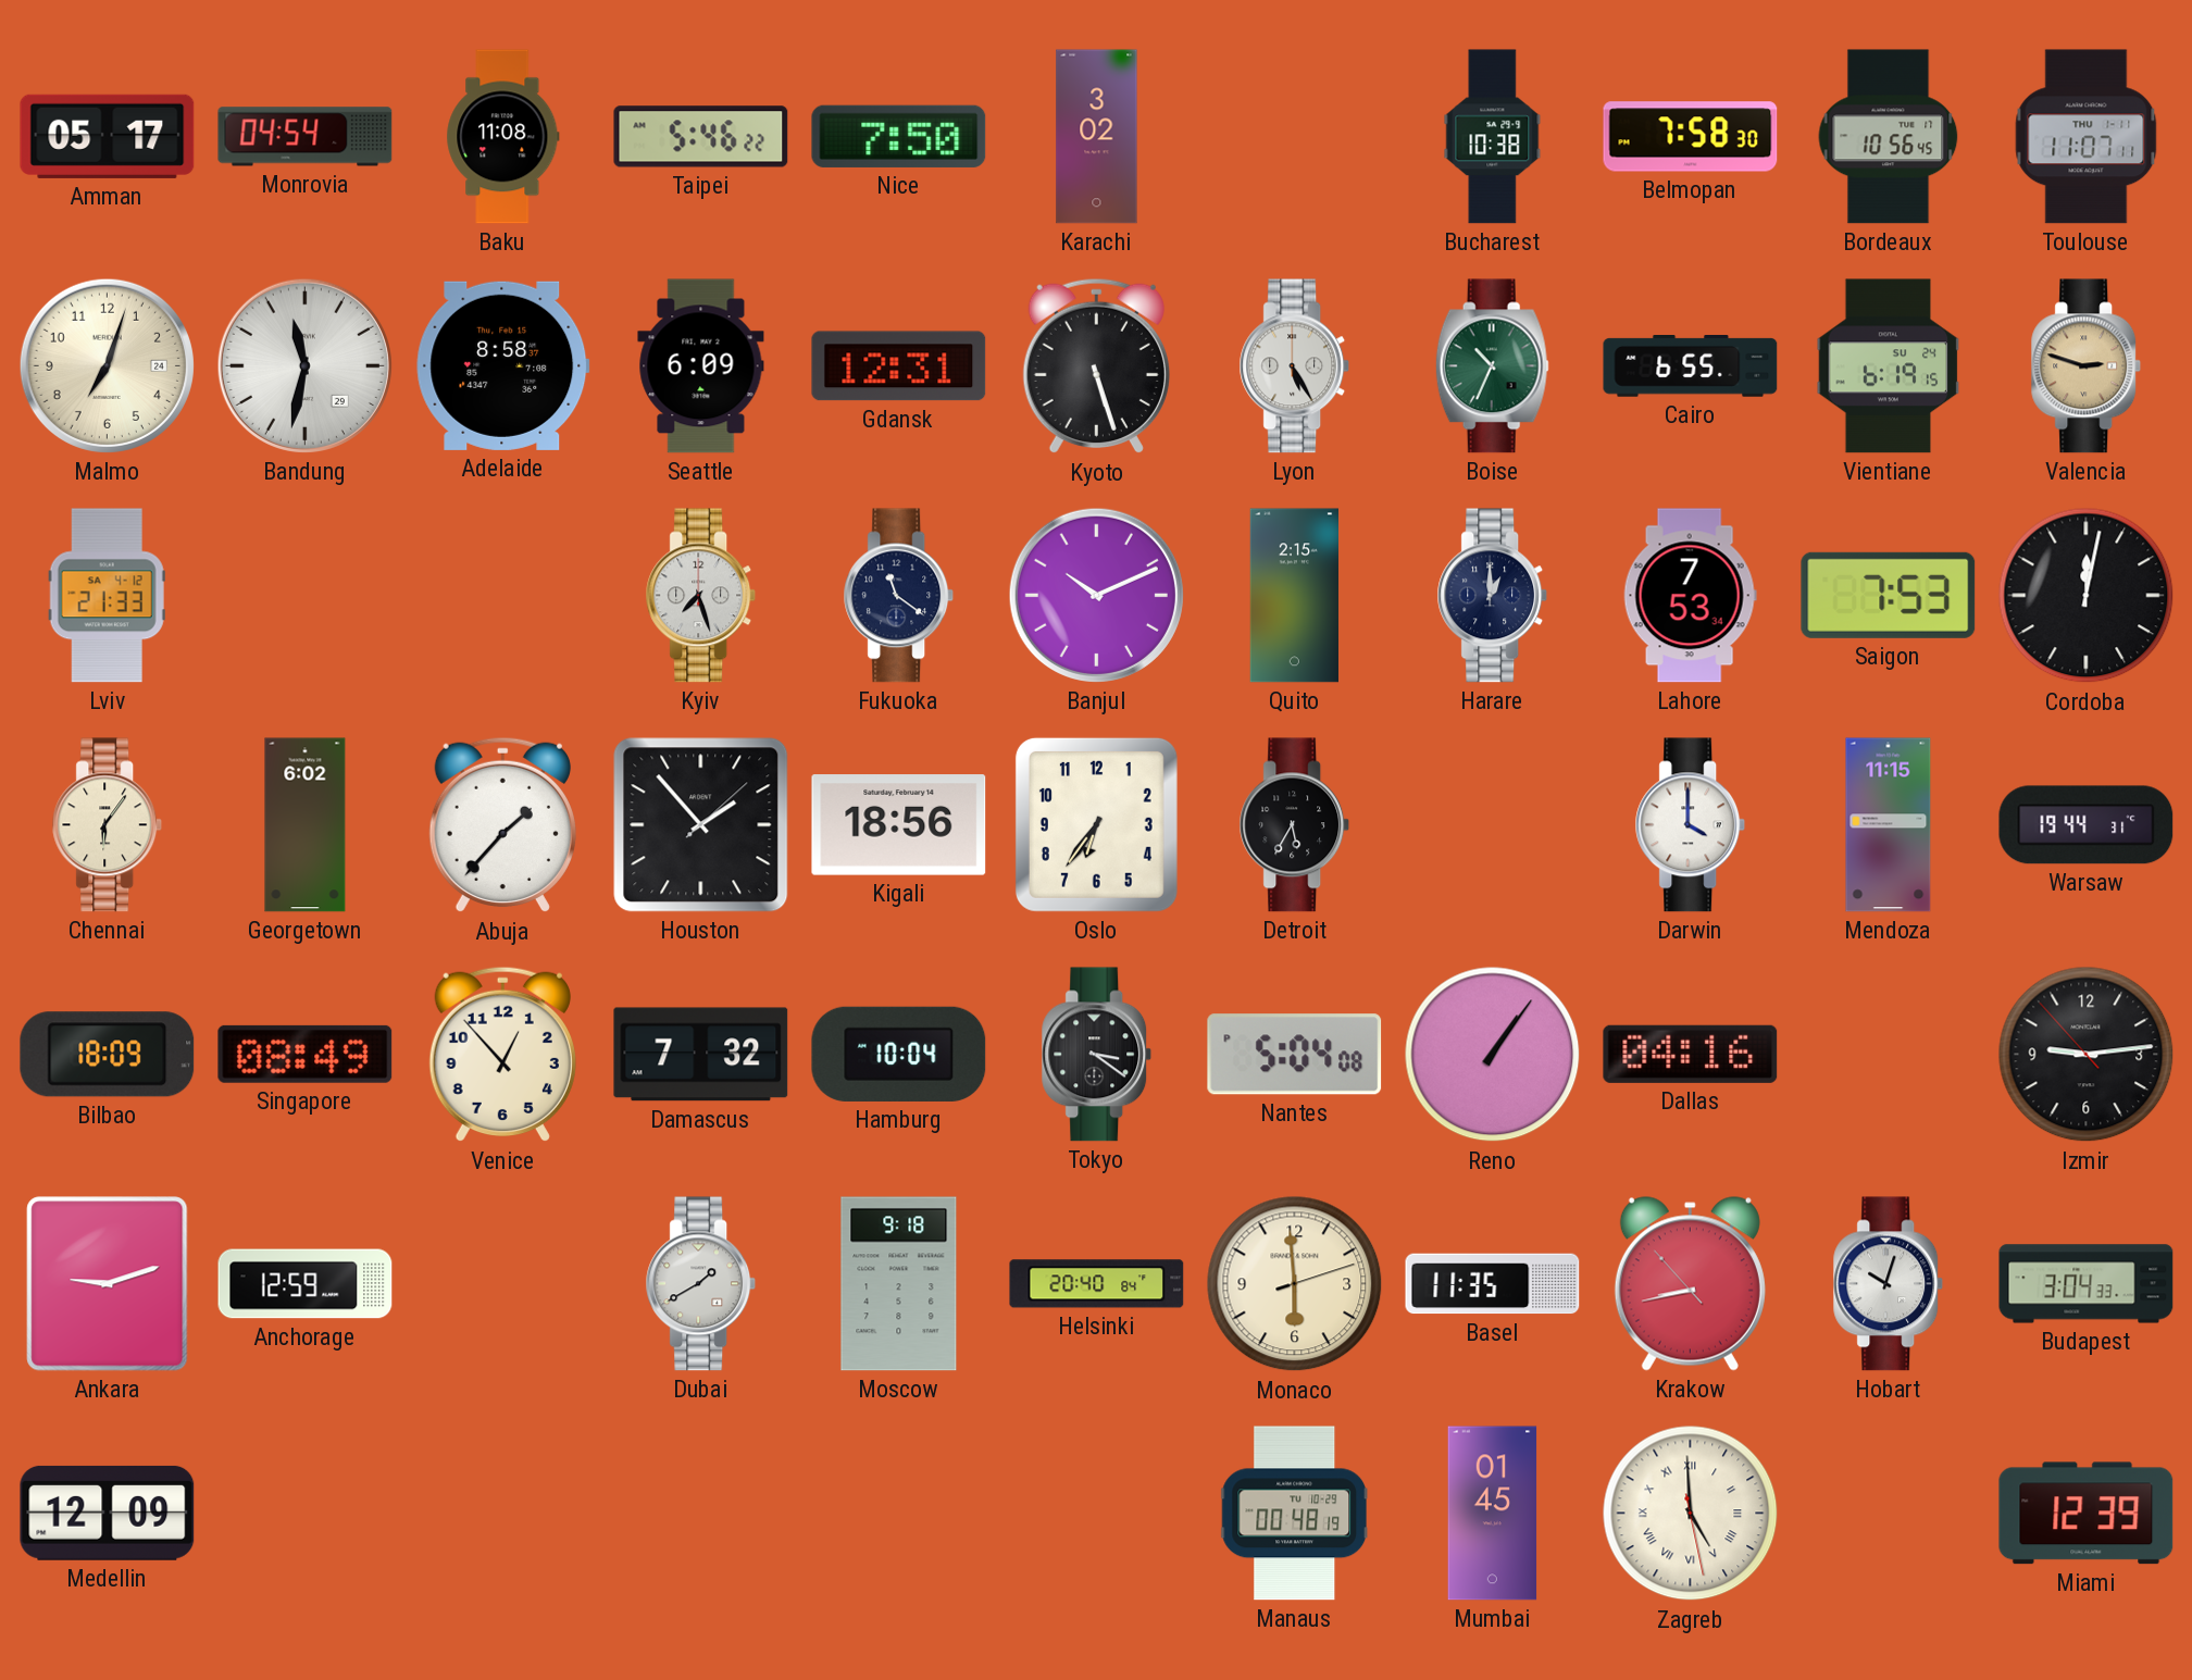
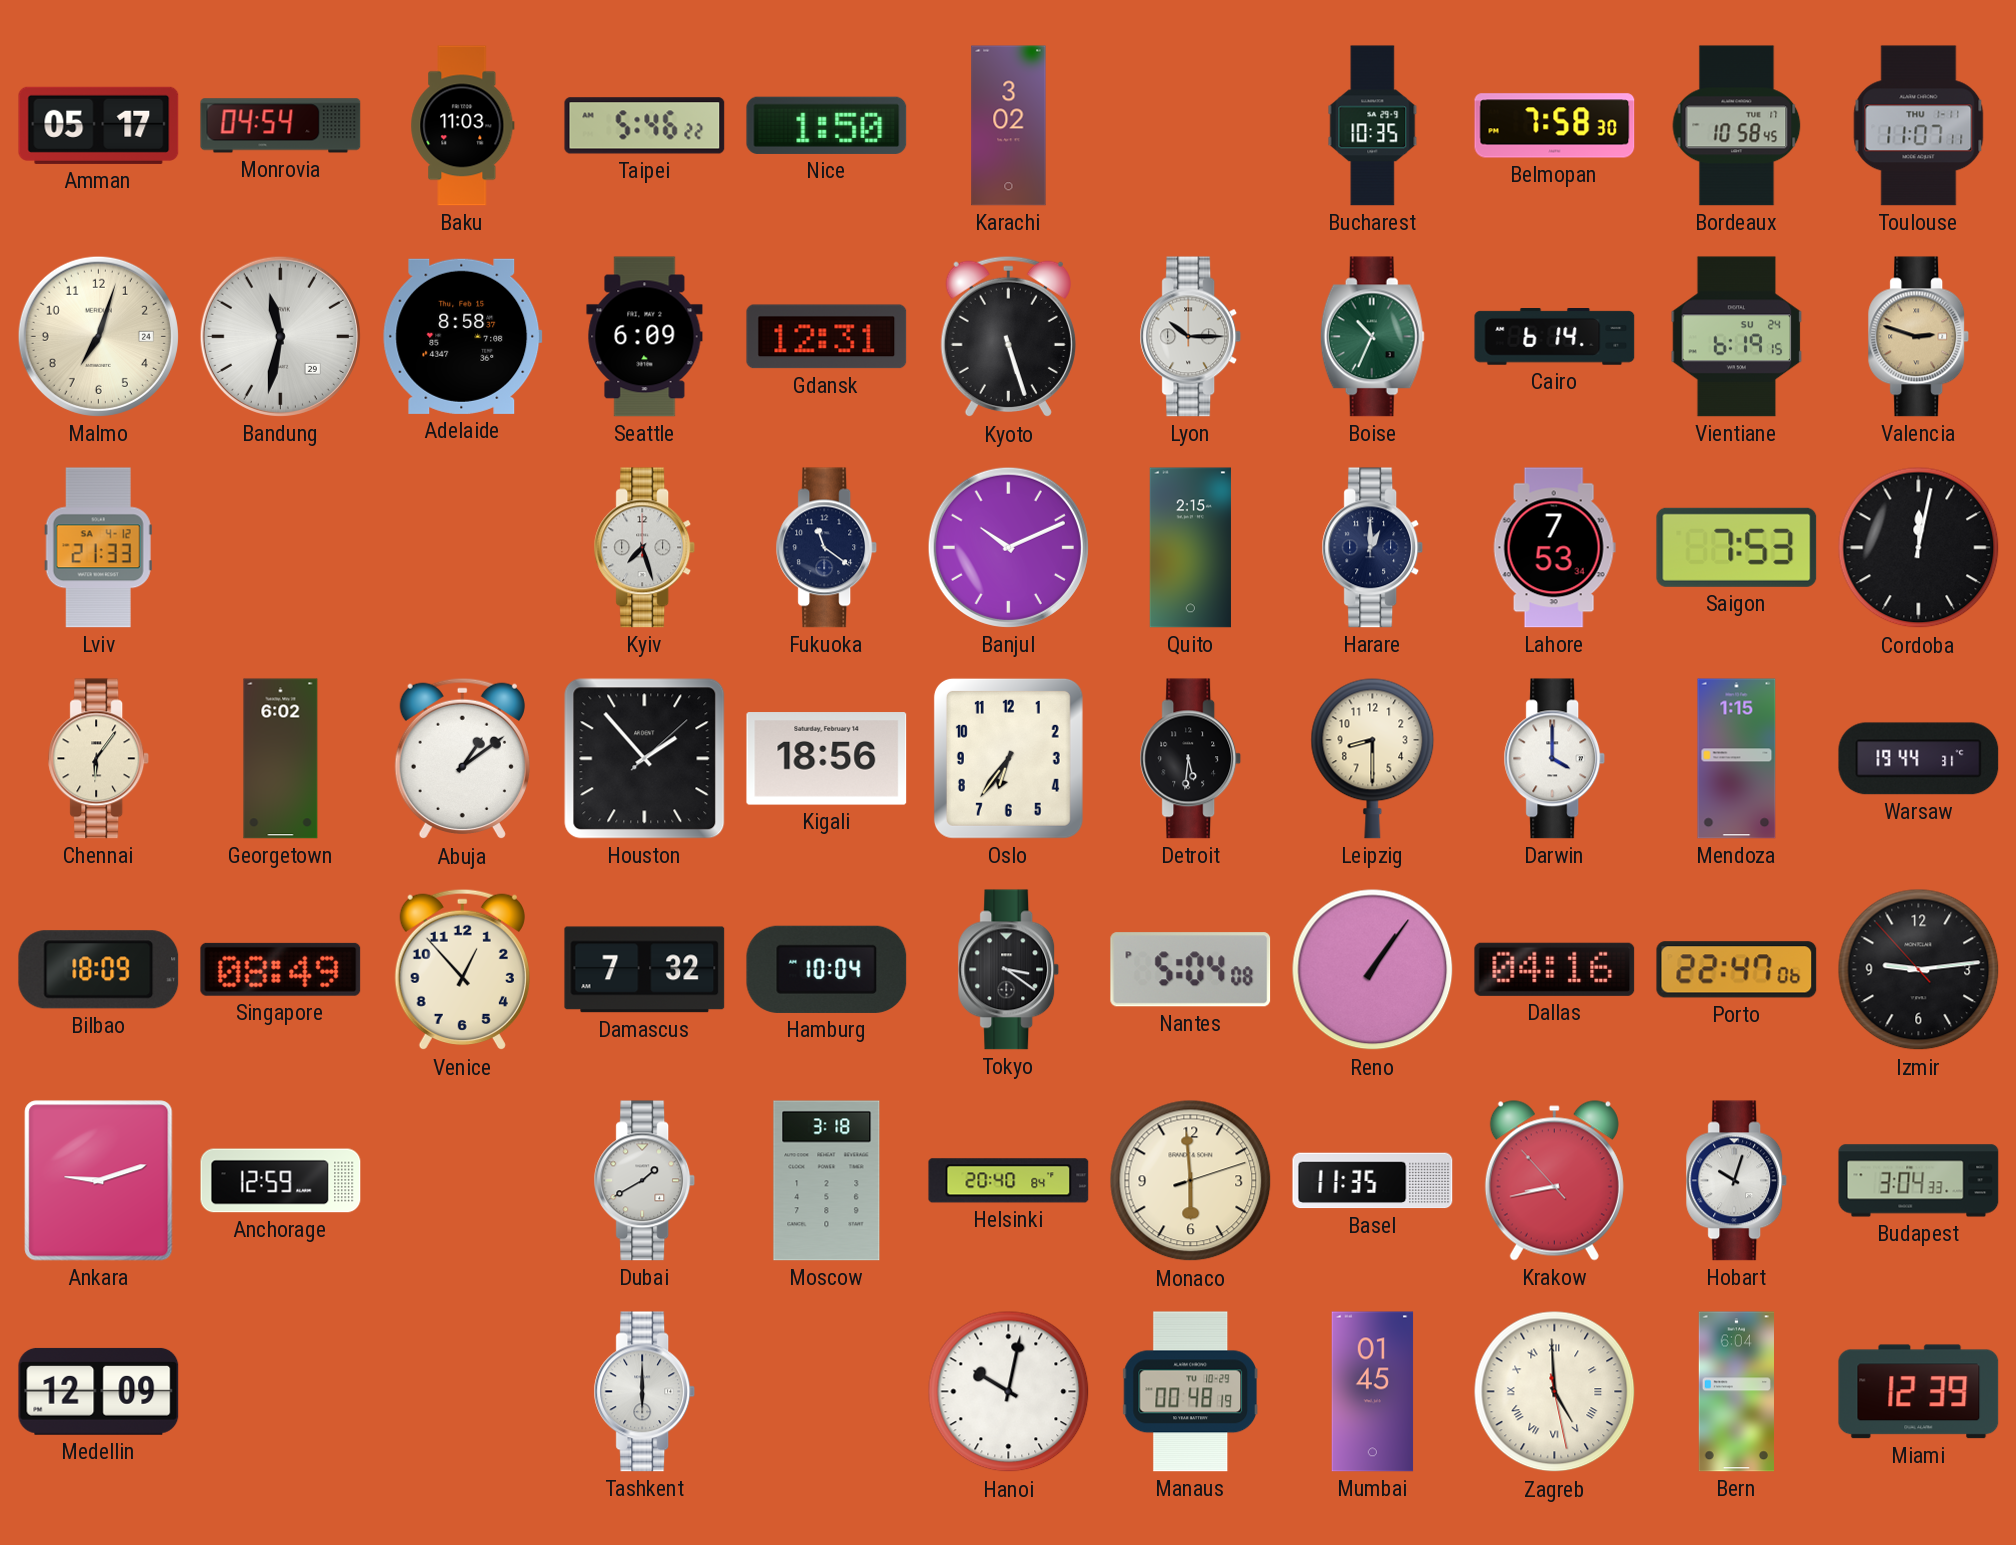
Baku: 11:08 -> 11:03
Nice: 7:50 -> 1:50
Bucharest: 10:38 -> 10:35
Bordeaux: 10:56 -> 10:58
Lyon: 5:25 -> 10:15
Cairo: 6:55 -> 6:14
Abuja: 1:37 -> 1:09
Detroit: 5:35 -> 5:31
Leipzig: none -> 8:30
Mendoza: 11:15 -> 1:15
Porto: none -> 22:47
Moscow: 9:18 -> 3:18
Tashkent: none -> 6:00
Hanoi: none -> 10:02
Bern: none -> 6:04
